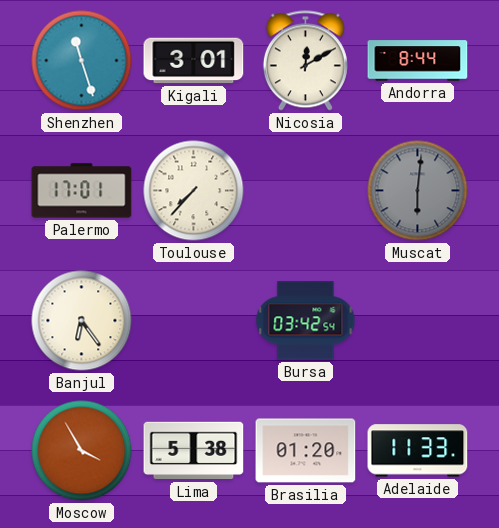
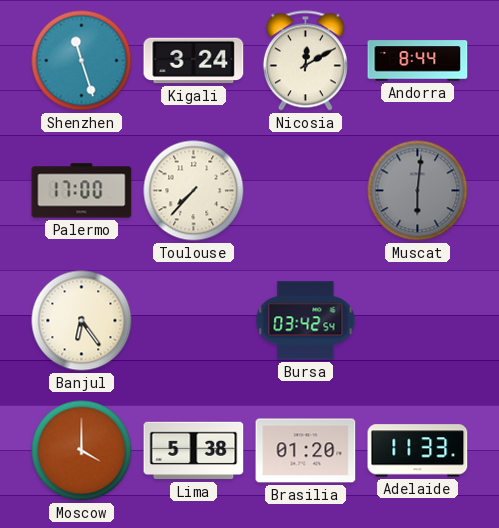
Kigali: 3:01 -> 3:24
Palermo: 17:01 -> 17:00
Moscow: 3:55 -> 4:00
